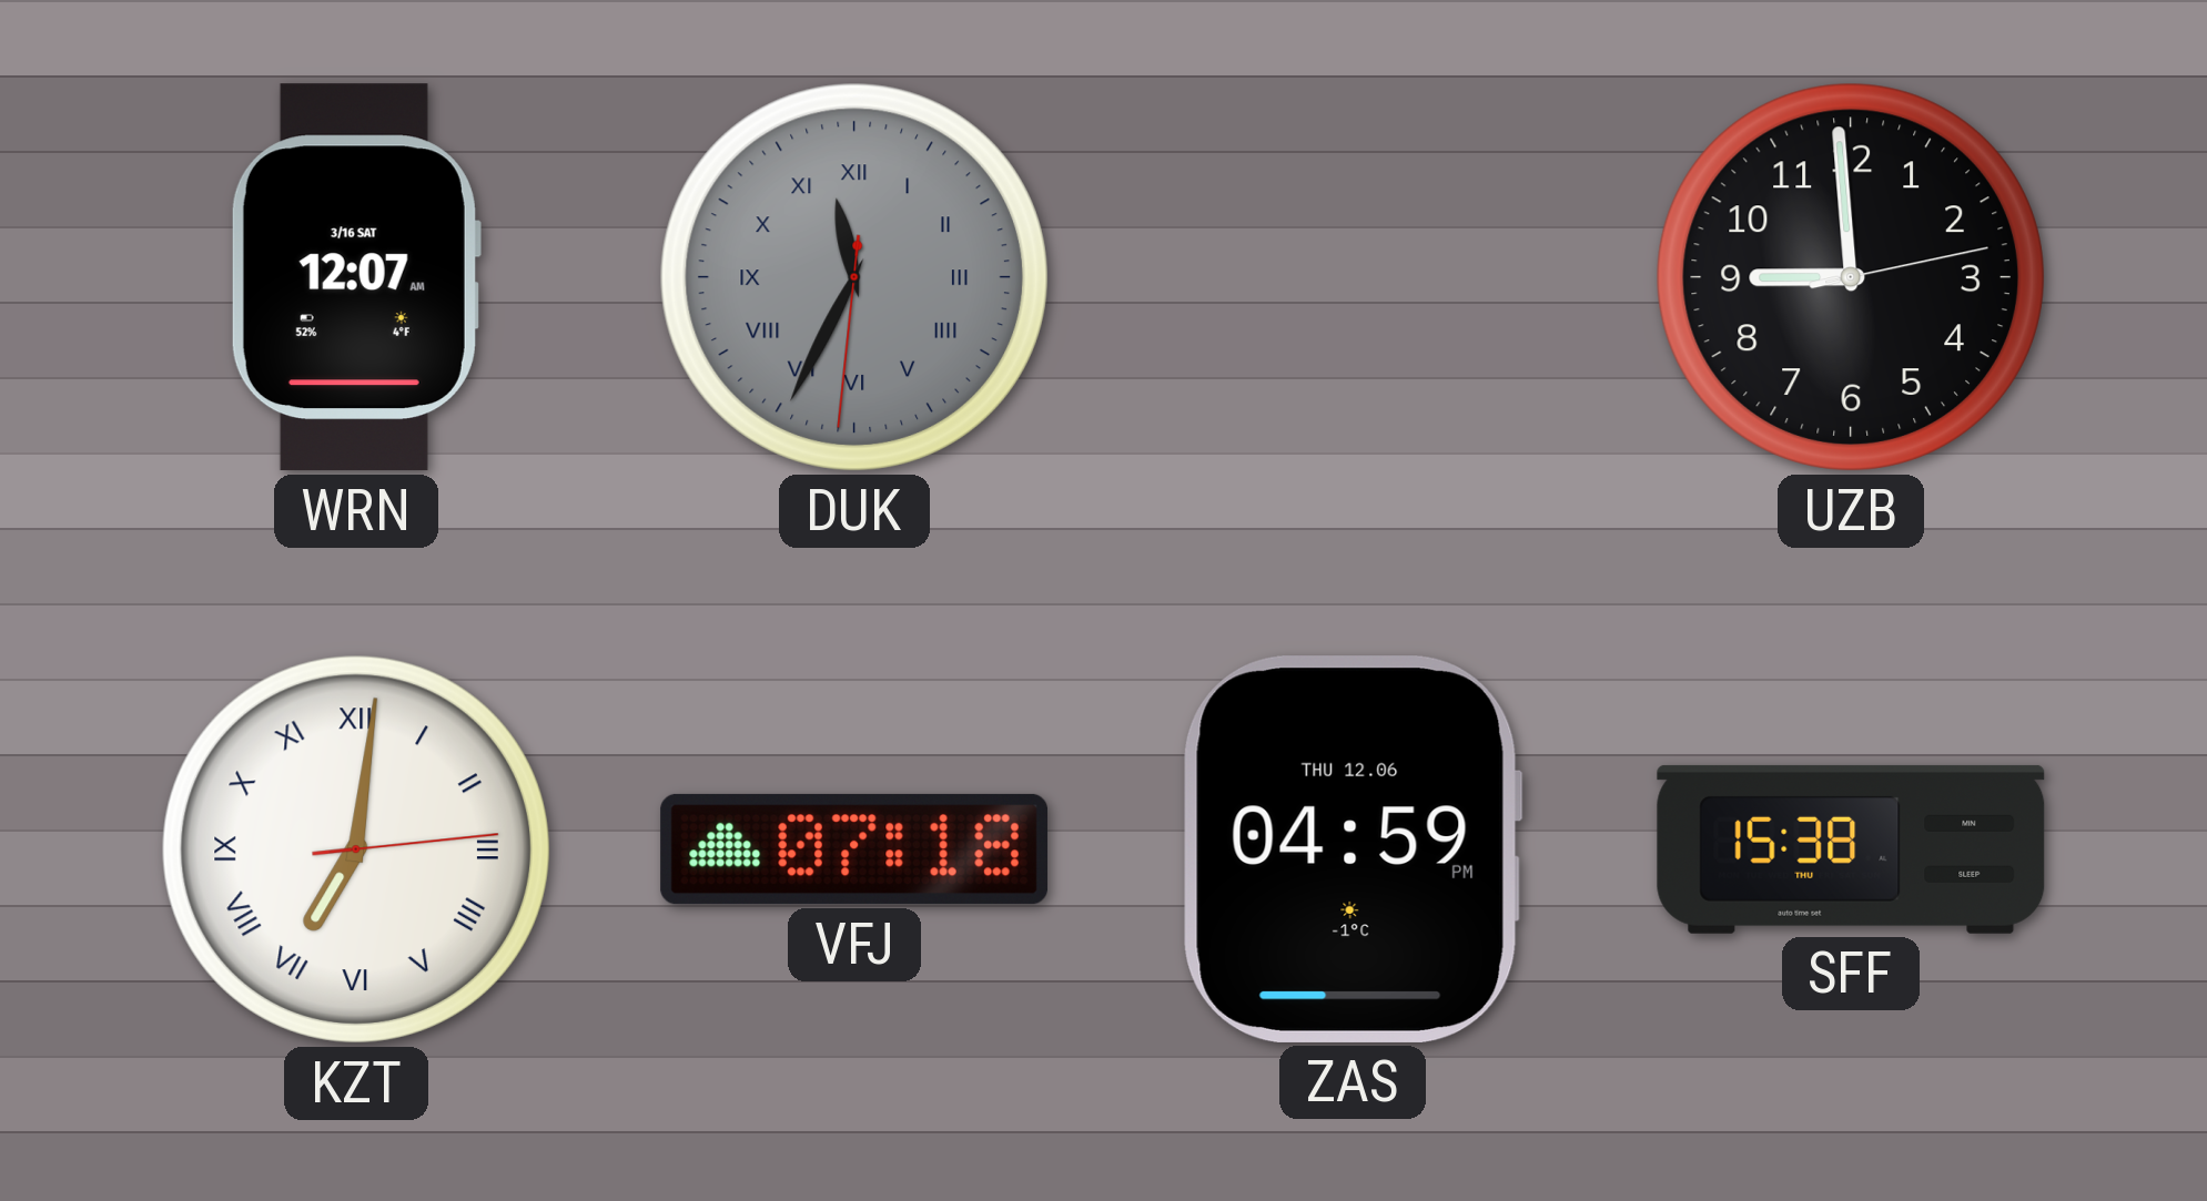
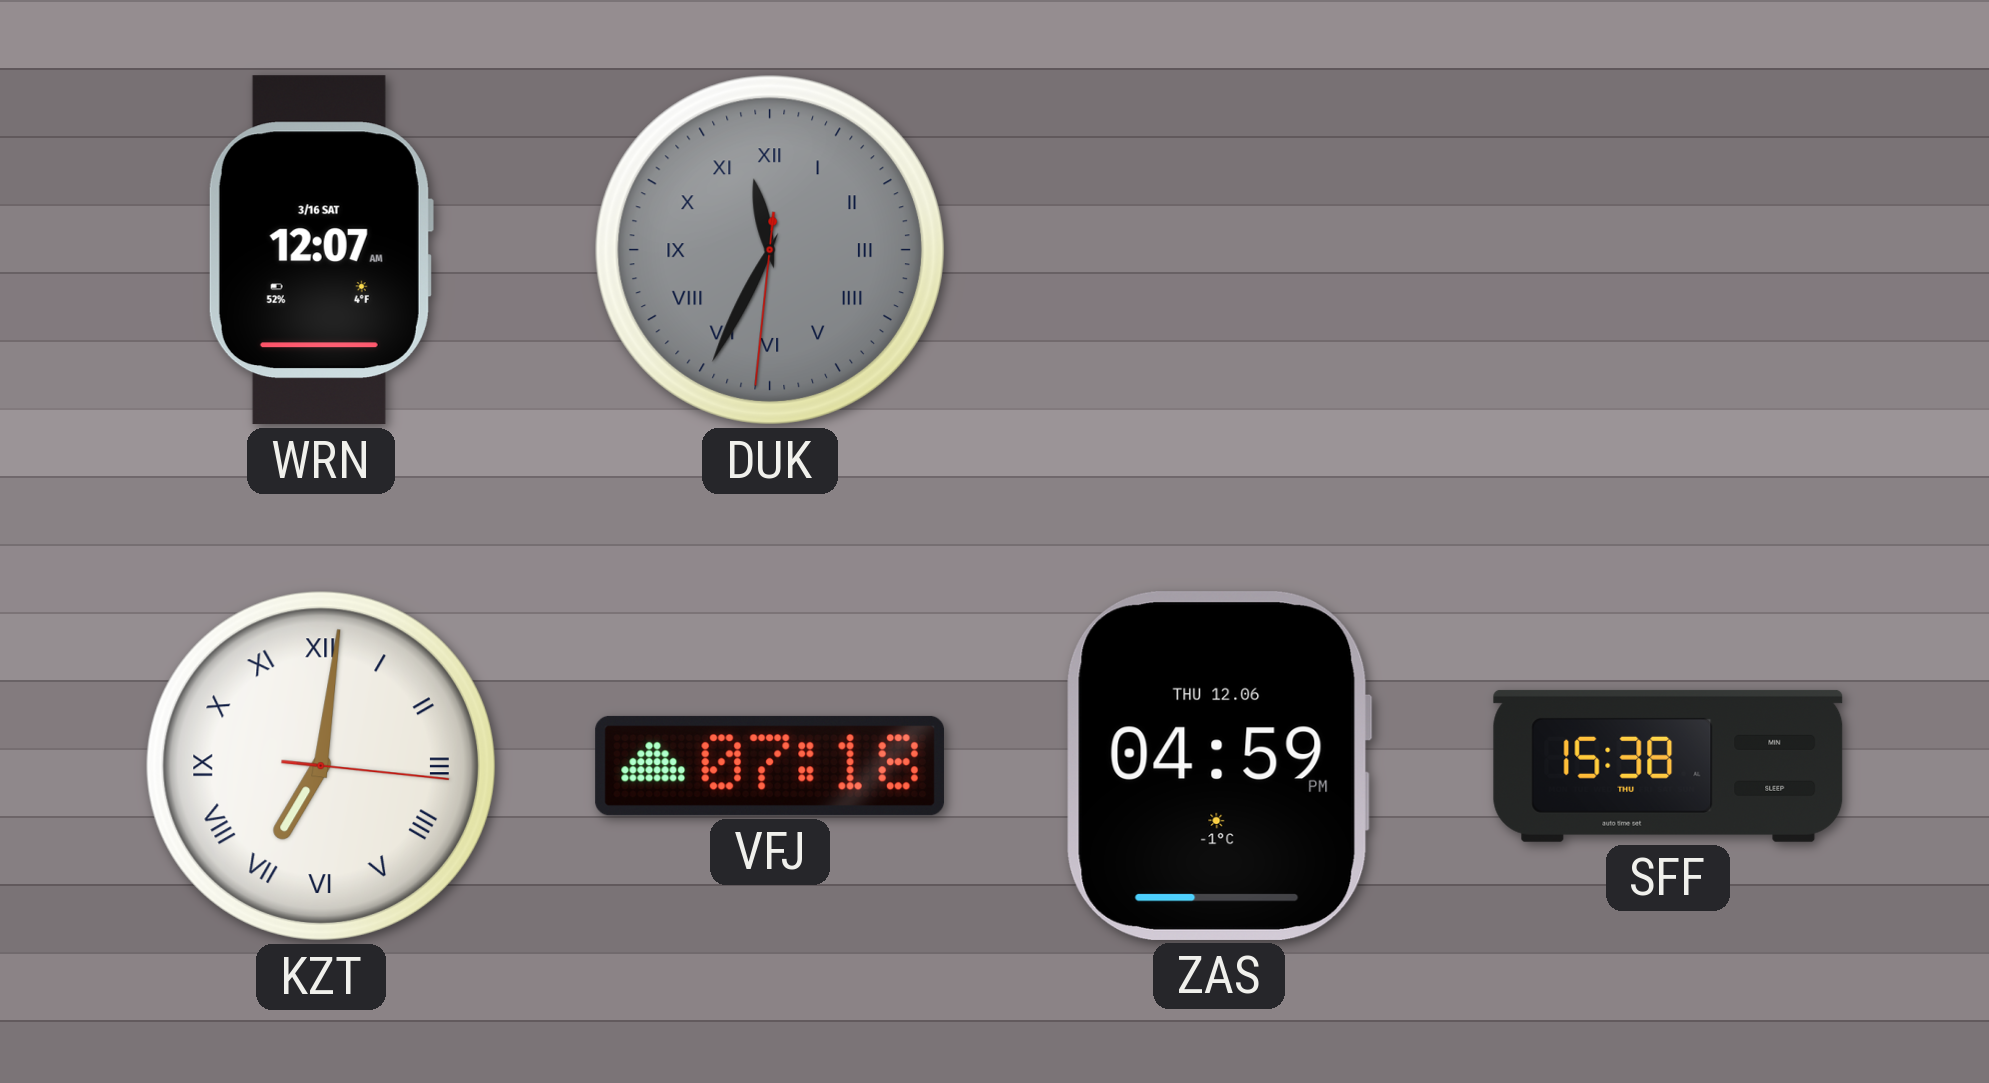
UZB: 8:59 -> none
KZT: 7:01:14 -> 7:01:16
